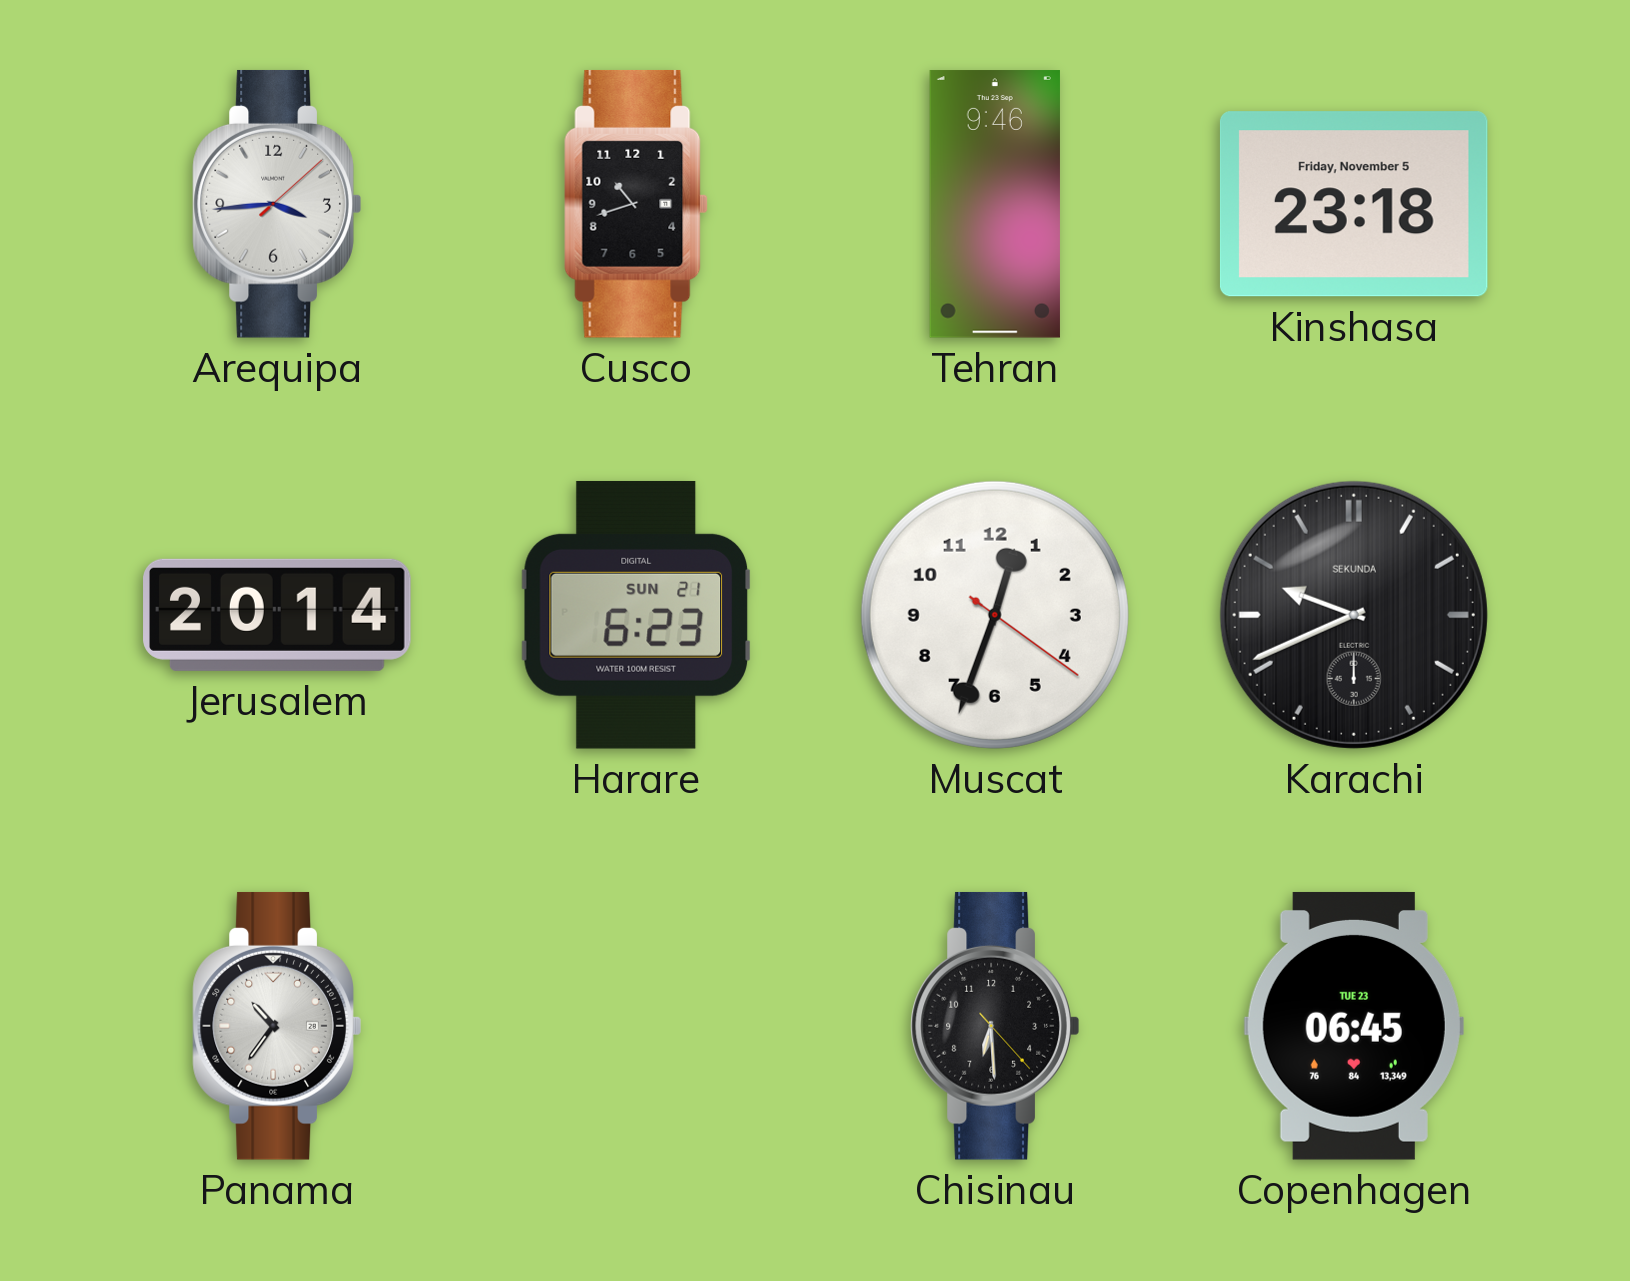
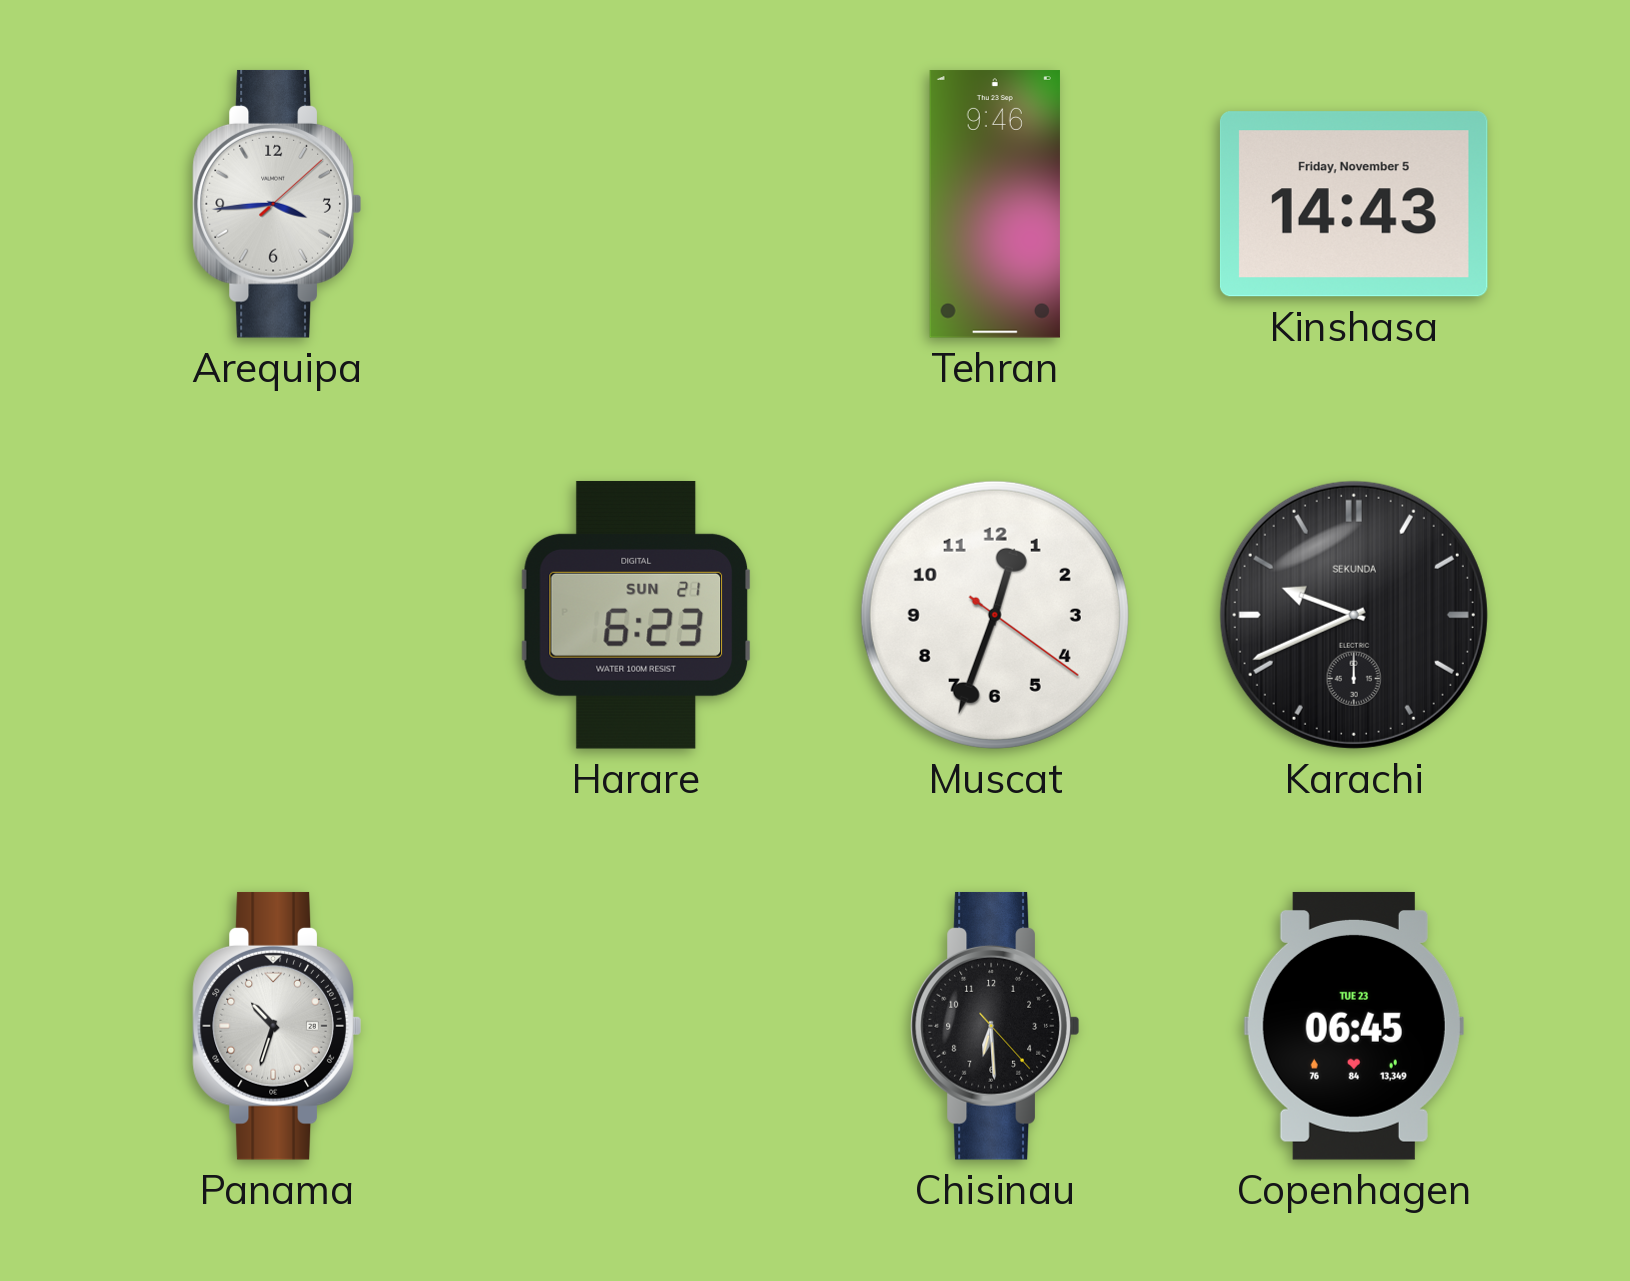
Cusco: 10:42 -> none
Kinshasa: 23:18 -> 14:43
Jerusalem: 20:14 -> none
Panama: 10:36 -> 10:33
